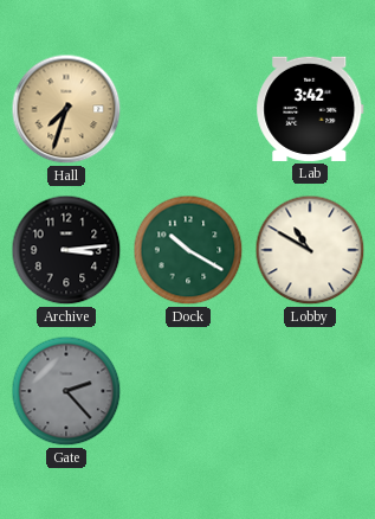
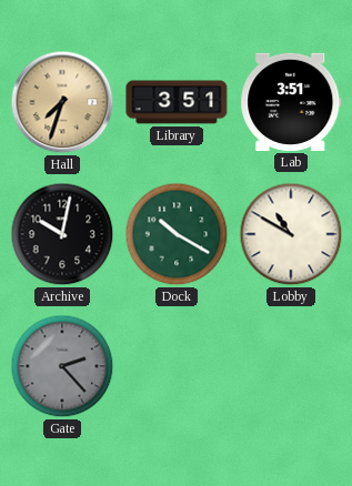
Library: none -> 3:51
Lab: 3:42 -> 3:51
Archive: 3:14 -> 10:02
